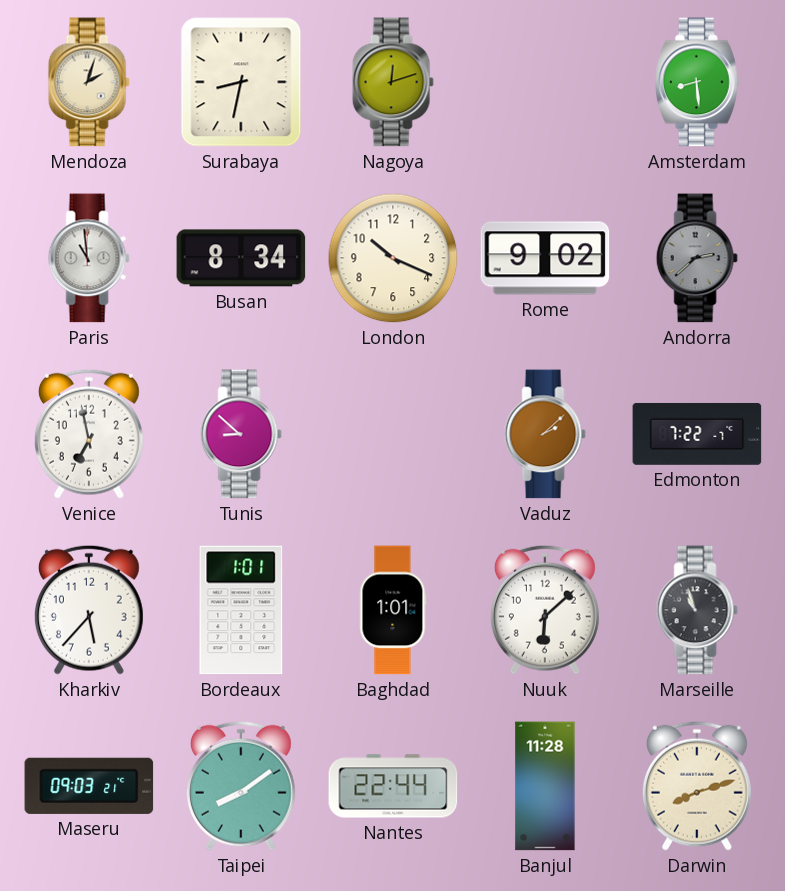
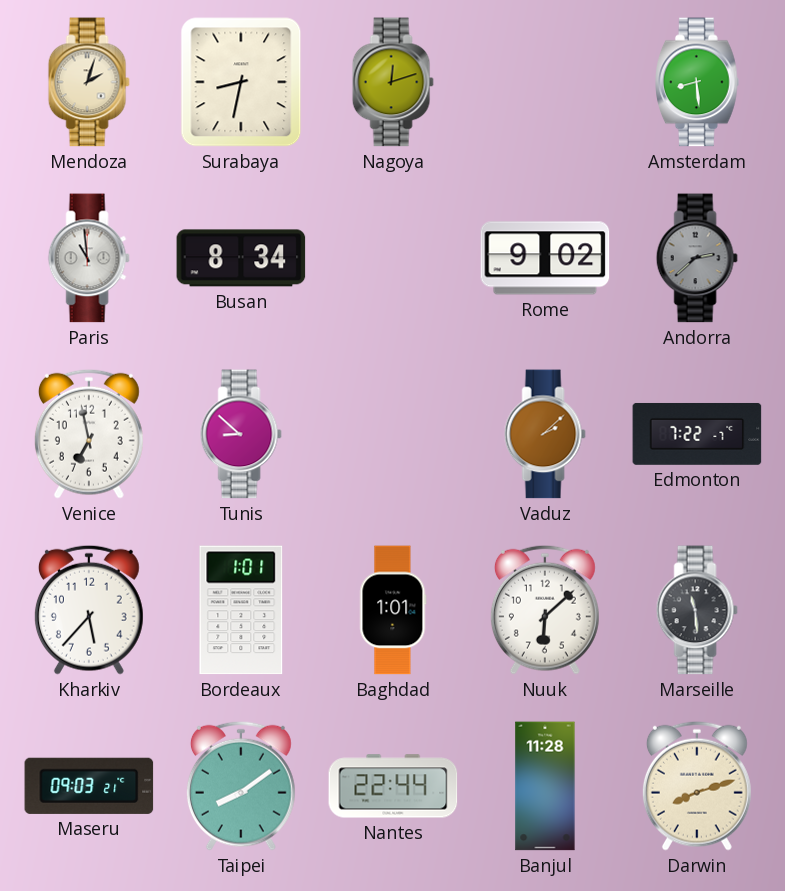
London: 10:19 -> none
Marseille: 10:57 -> 11:29
